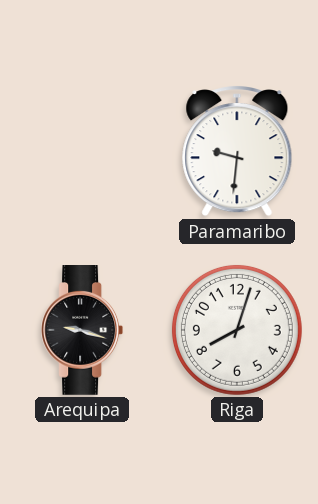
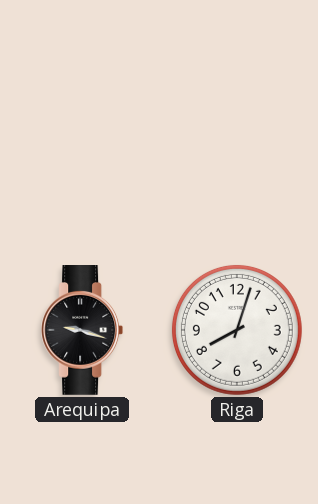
Paramaribo: 9:31 -> none
